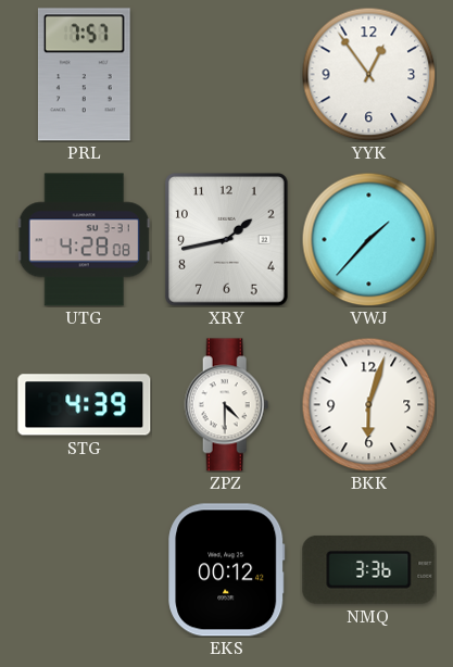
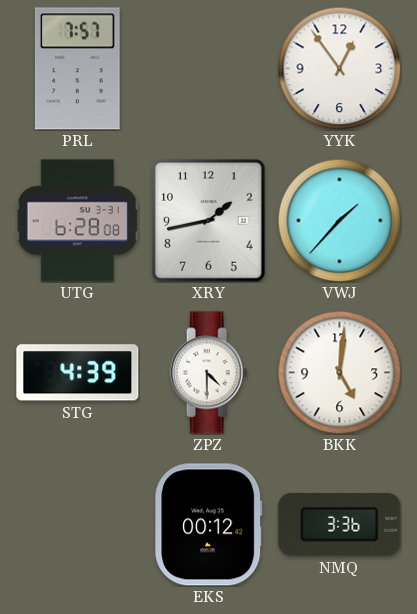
UTG: 4:28 -> 6:28
BKK: 6:03 -> 5:01
